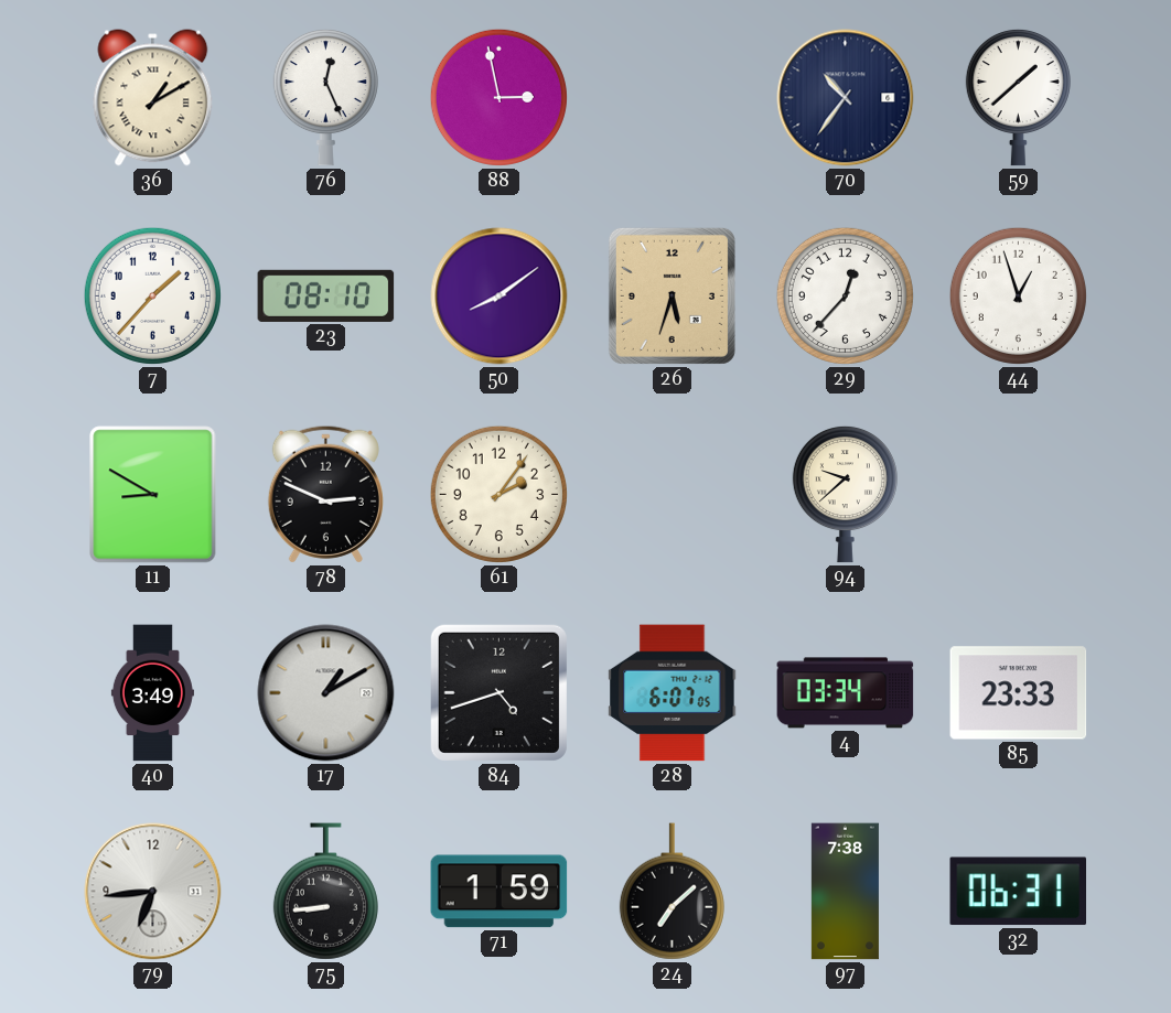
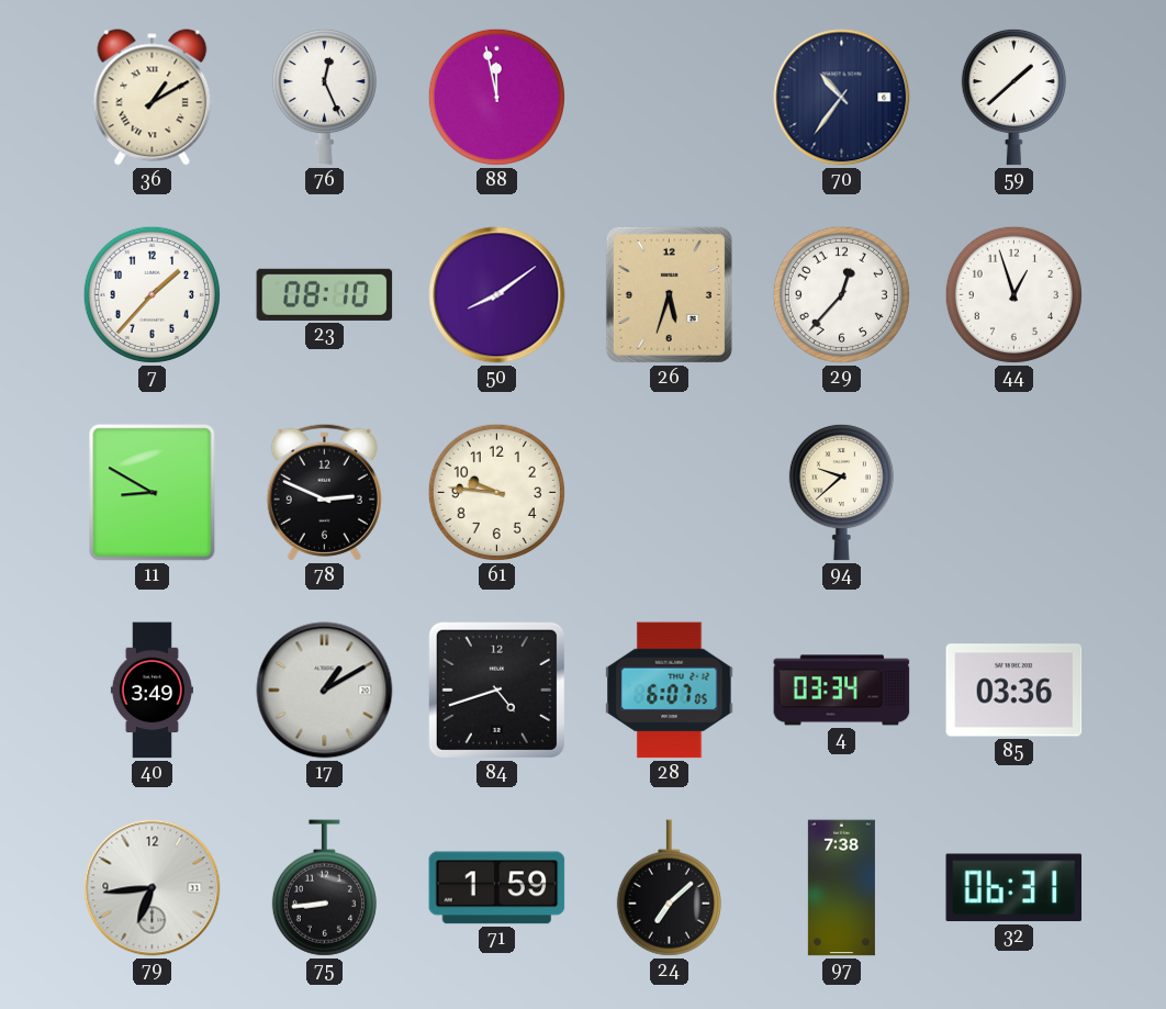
88: 2:58 -> 11:58
61: 2:06 -> 9:46
85: 23:33 -> 03:36
